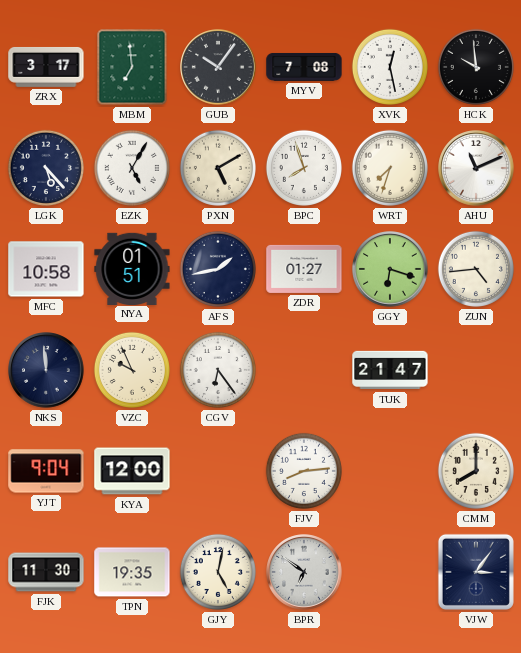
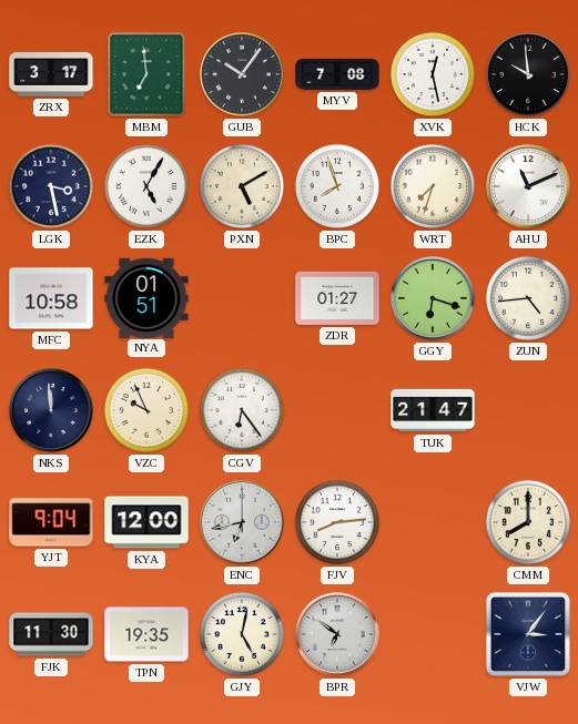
LGK: 5:23 -> 3:28
AFS: 1:43 -> none
ENC: none -> 6:43
